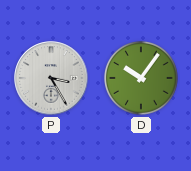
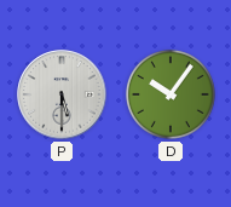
P: 3:25 -> 5:30
